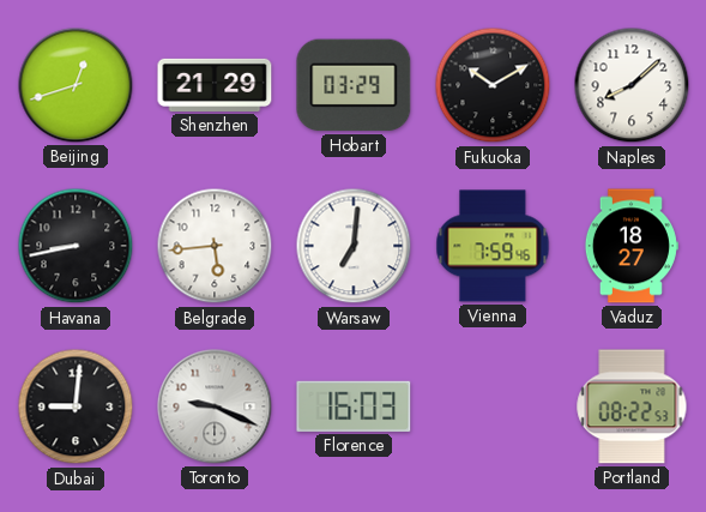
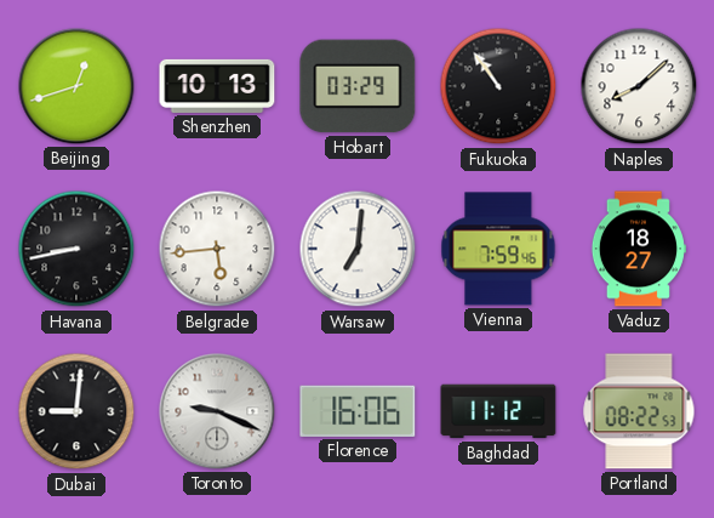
Shenzhen: 21:29 -> 10:13
Fukuoka: 10:10 -> 10:54
Florence: 16:03 -> 16:06
Baghdad: none -> 11:12
